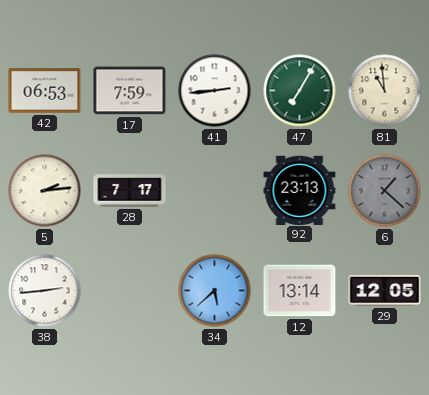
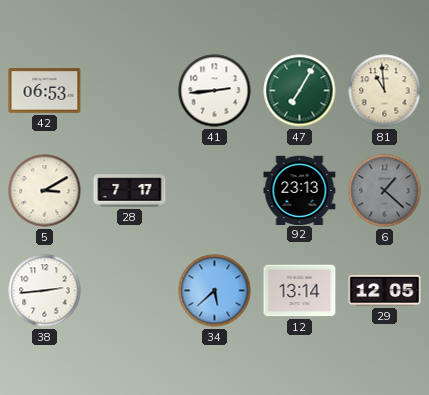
17: 7:59 -> none
5: 2:14 -> 3:10
